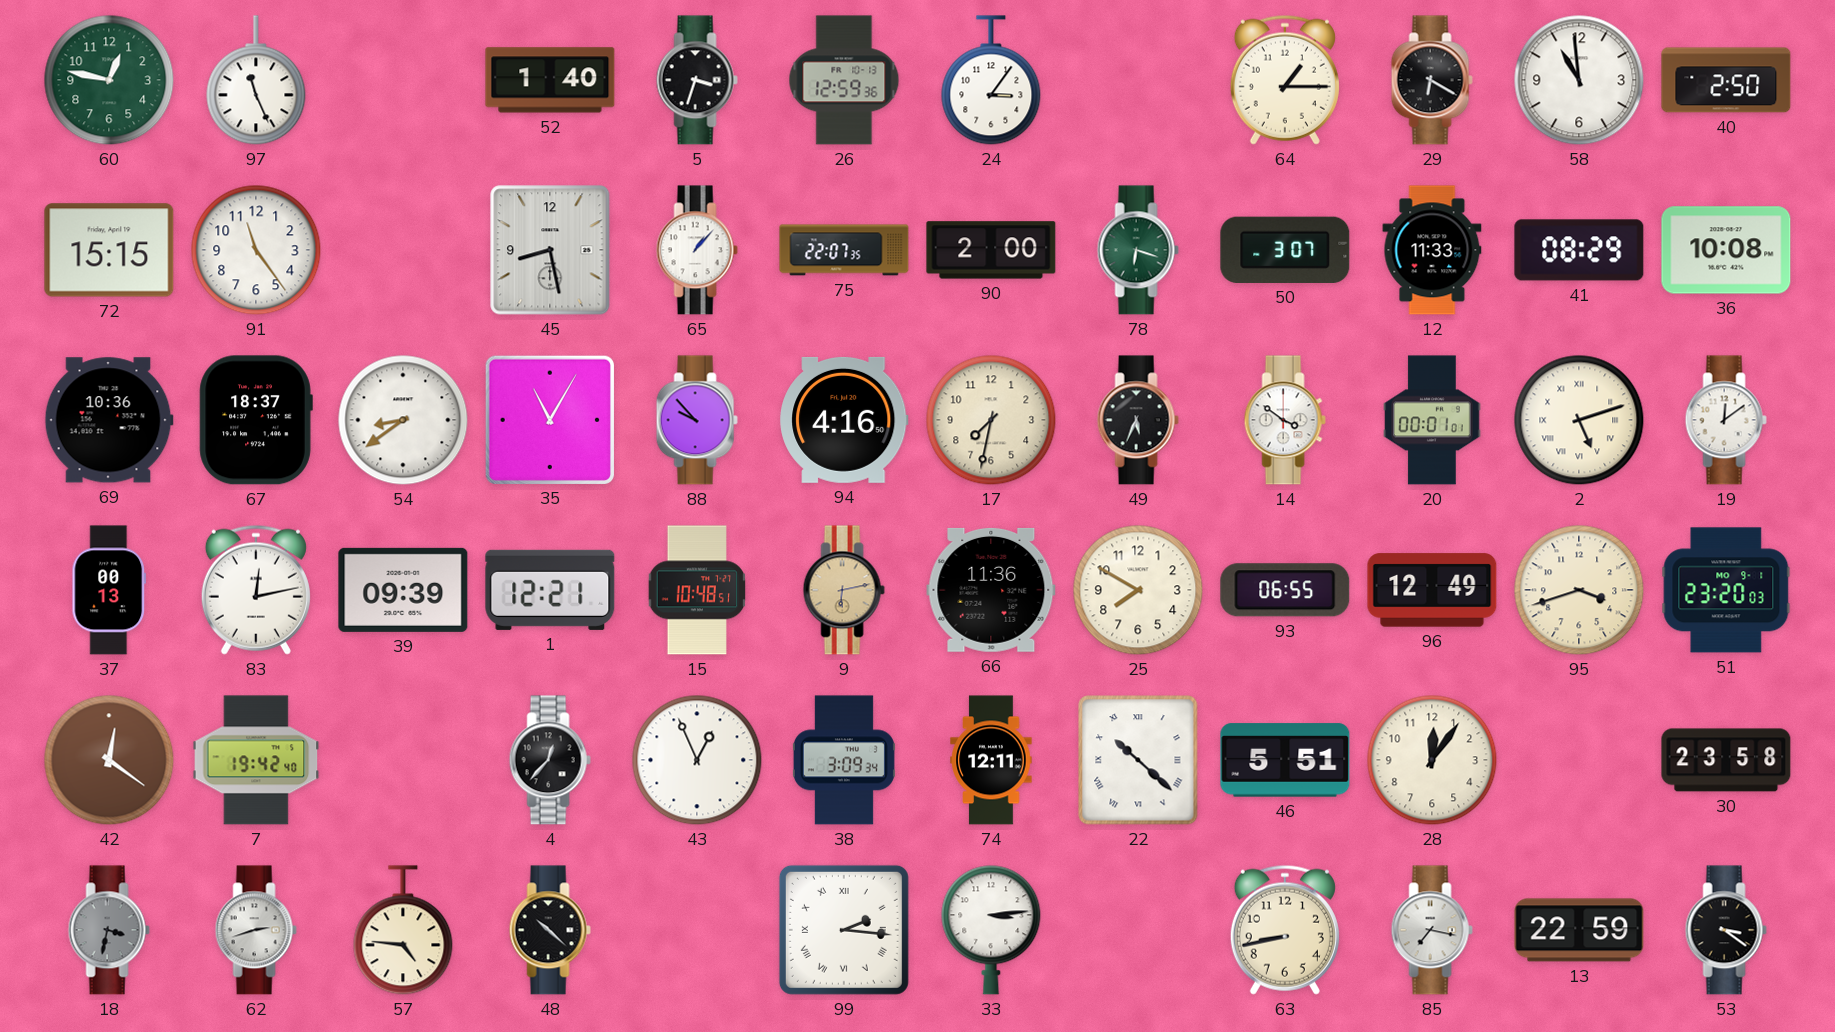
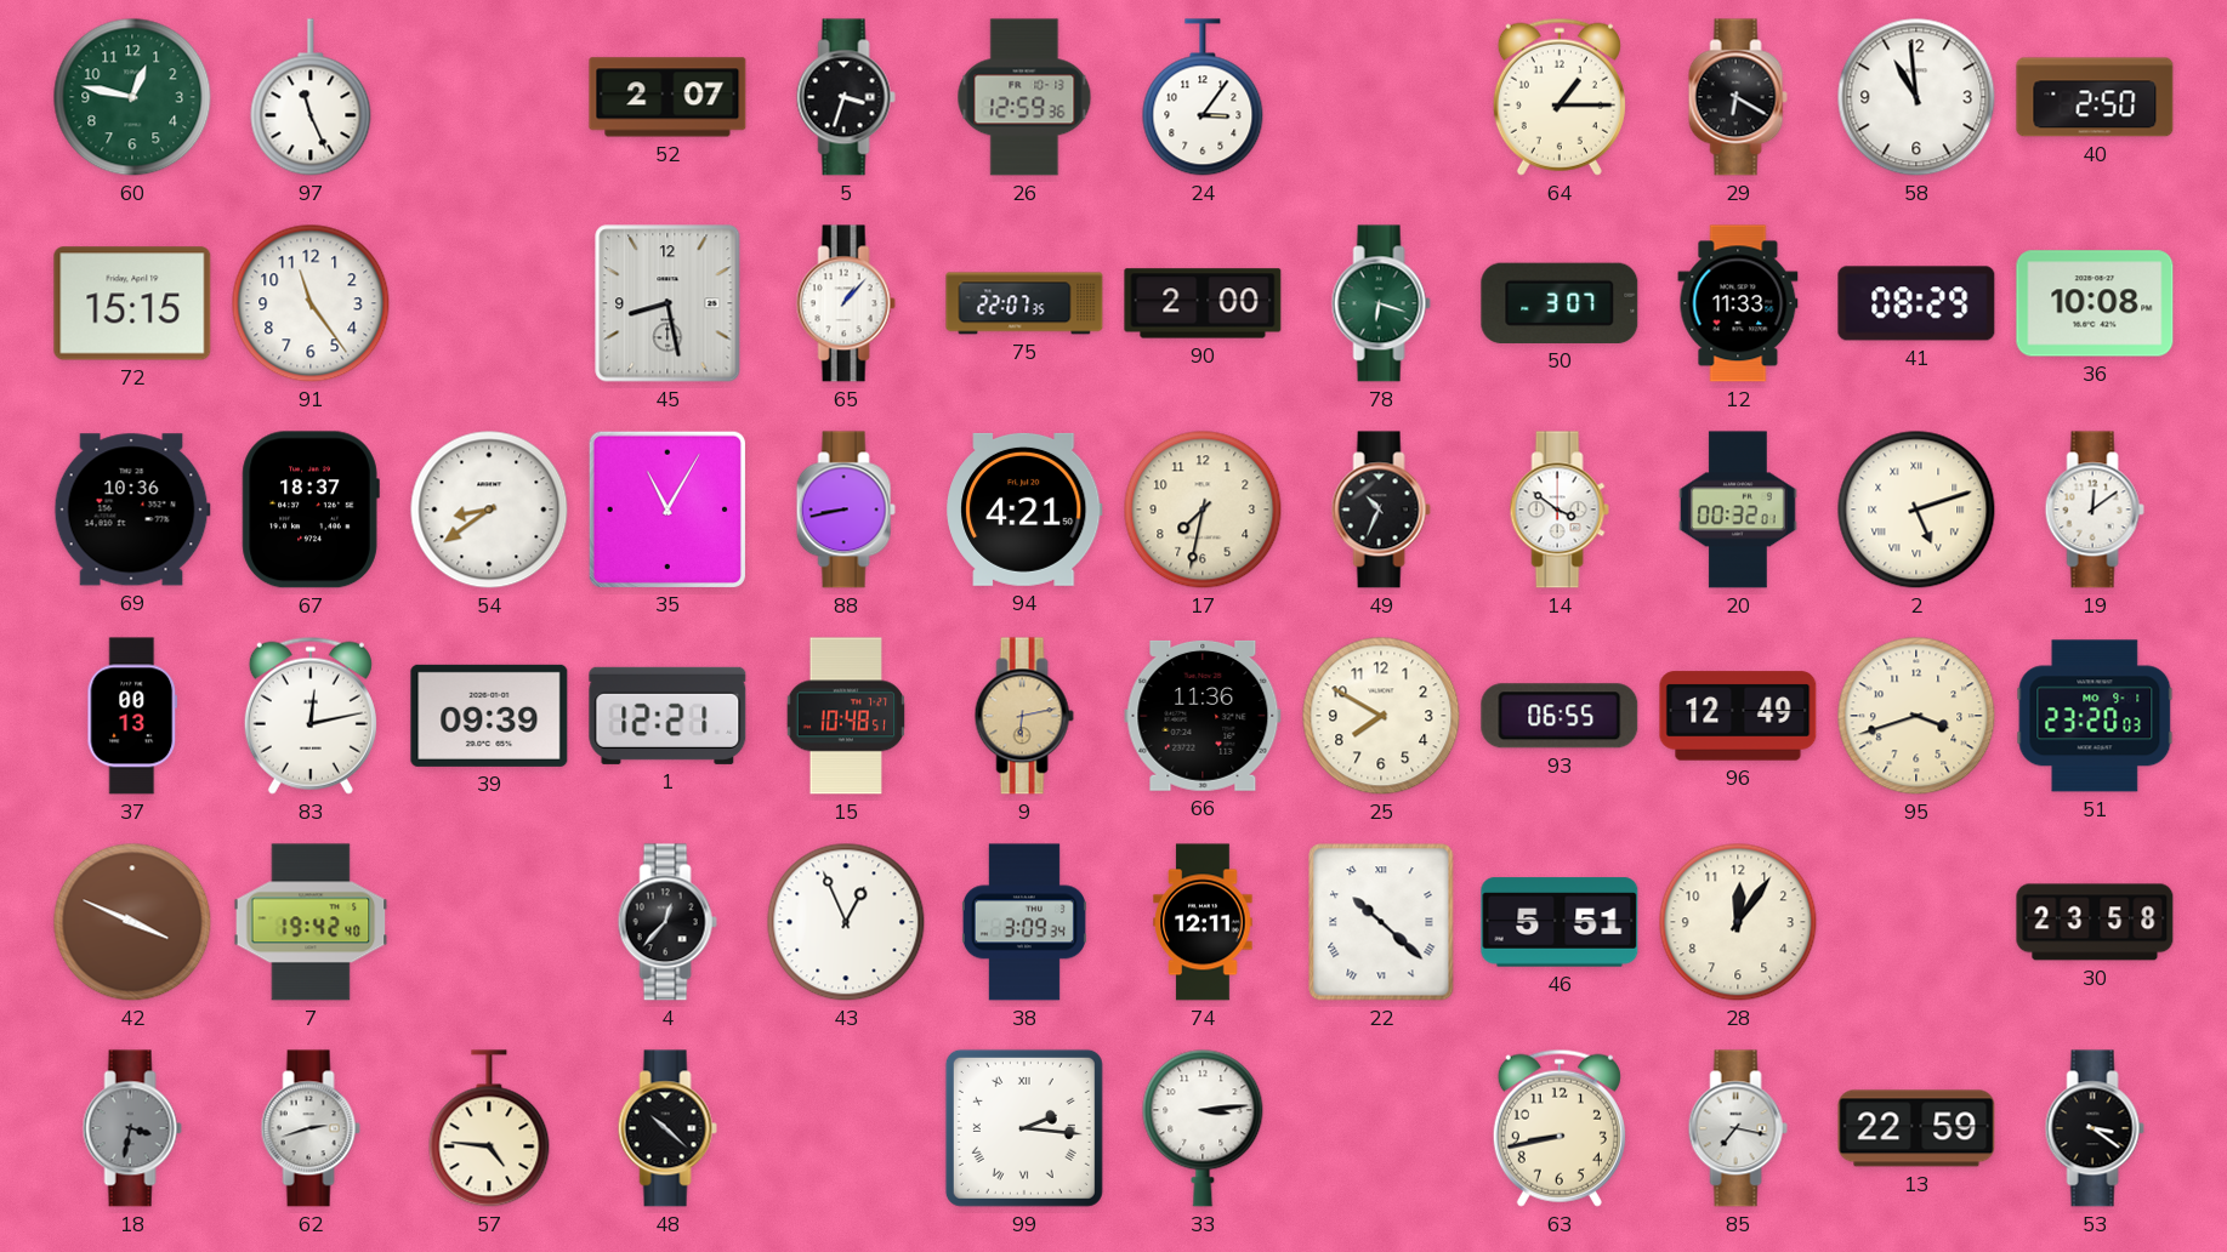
52: 1:40 -> 2:07
88: 9:53 -> 8:43
94: 4:16 -> 4:21
49: 5:34 -> 10:34
20: 00:01 -> 00:32
42: 12:21 -> 3:49
